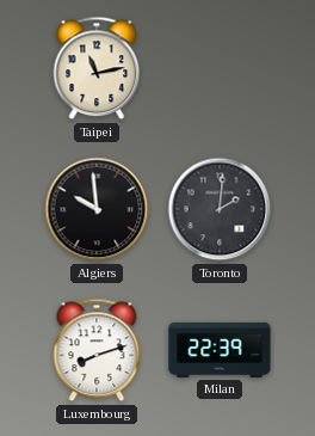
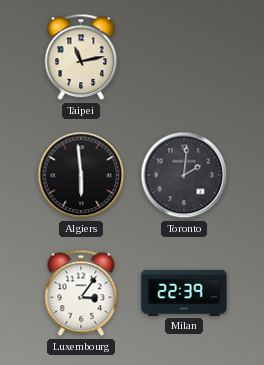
Algiers: 9:59 -> 5:59
Luxembourg: 8:12 -> 3:06
